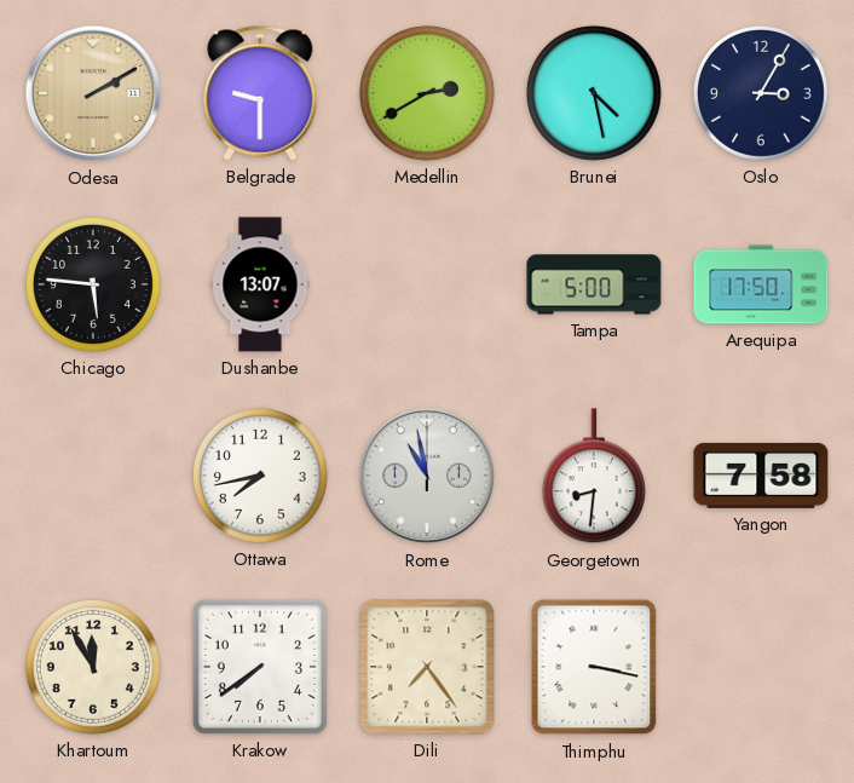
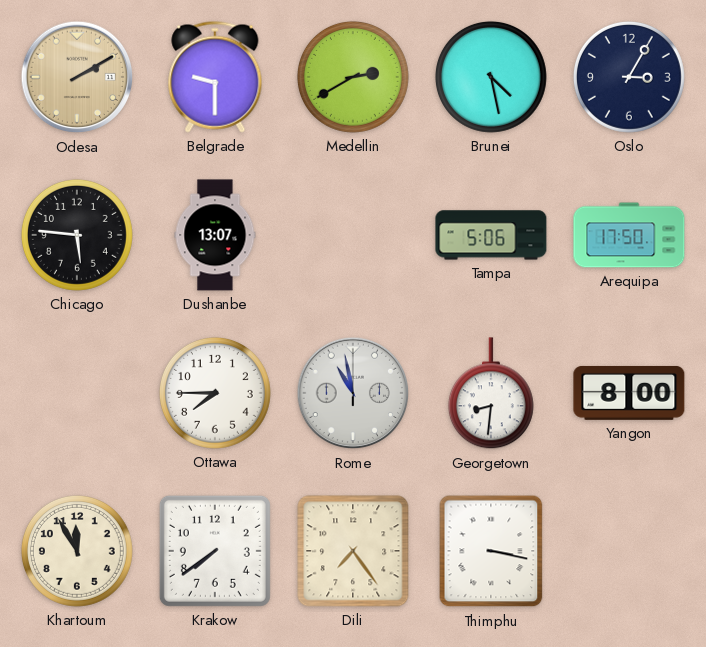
Tampa: 5:00 -> 5:06
Ottawa: 7:43 -> 7:45
Yangon: 7:58 -> 8:00
